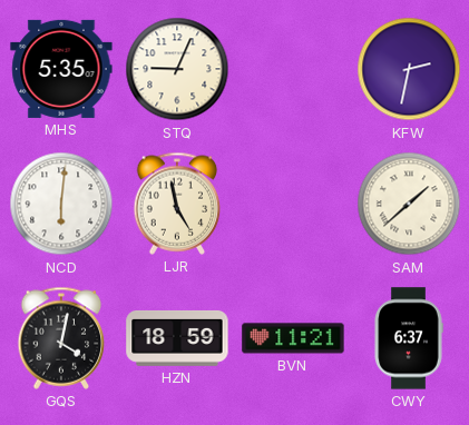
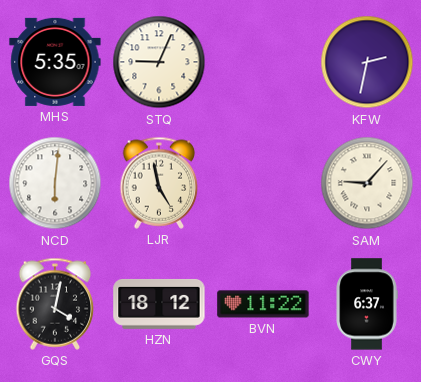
SAM: 1:38 -> 9:07
HZN: 18:59 -> 18:12
BVN: 11:21 -> 11:22
